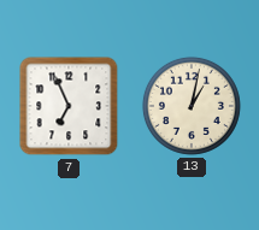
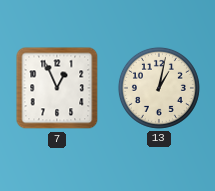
7: 6:56 -> 12:56
